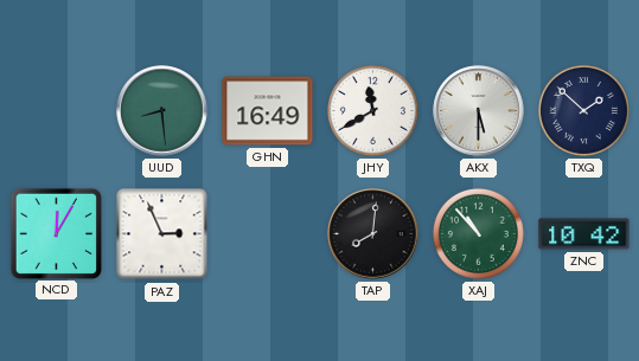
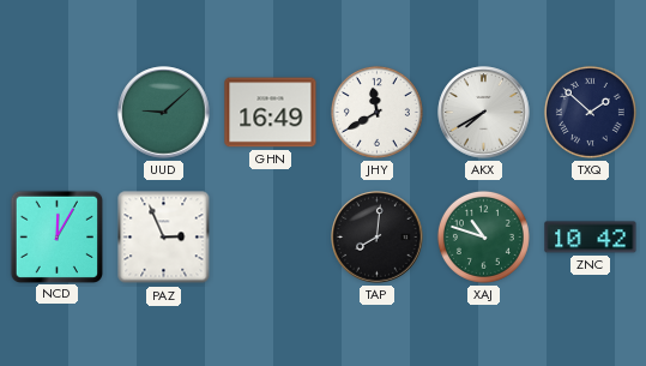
UUD: 8:29 -> 9:08
AKX: 5:30 -> 7:40
XAJ: 10:53 -> 10:48
